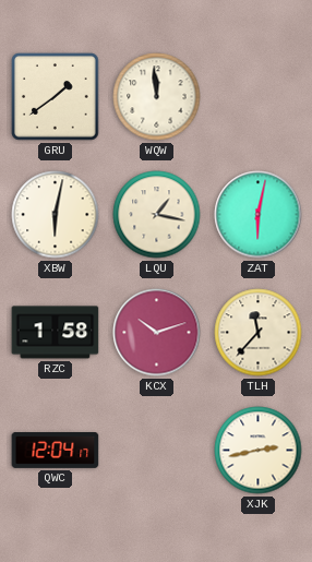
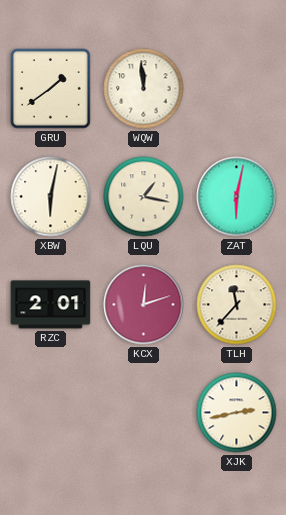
RZC: 1:58 -> 2:01
KCX: 10:12 -> 12:12
QWC: 12:04 -> none
